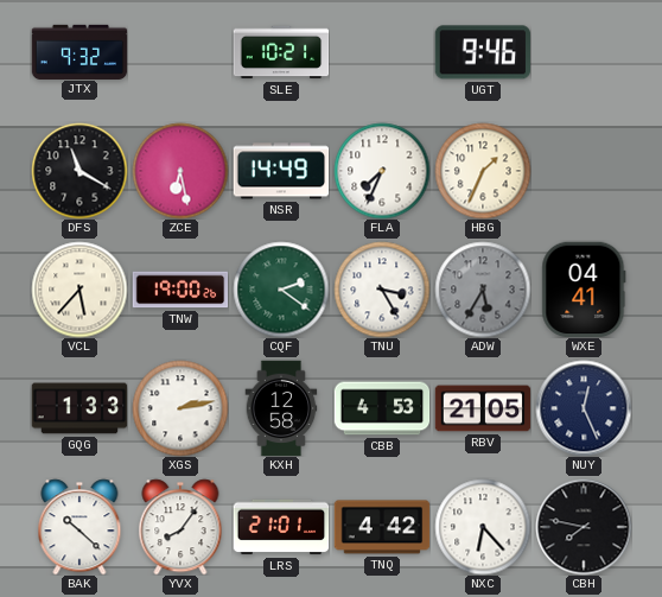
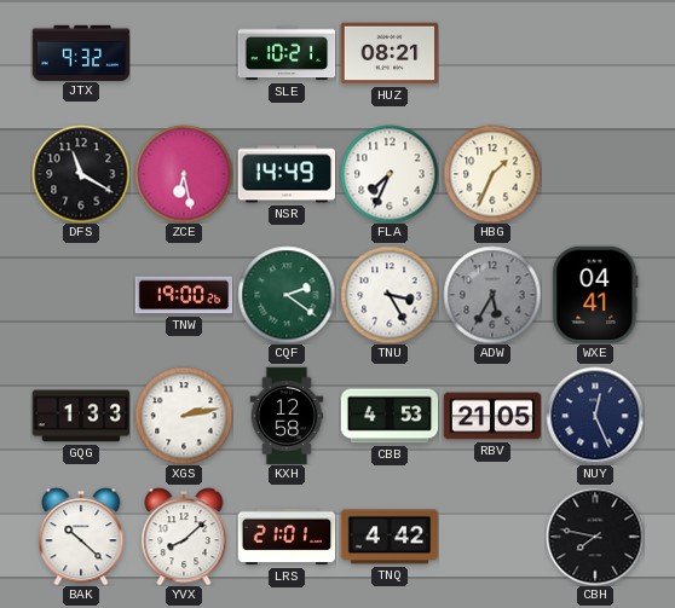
HUZ: none -> 08:21
UGT: 9:46 -> none
VCL: 5:37 -> none
YVX: 8:06 -> 8:08
NXC: 6:23 -> none
